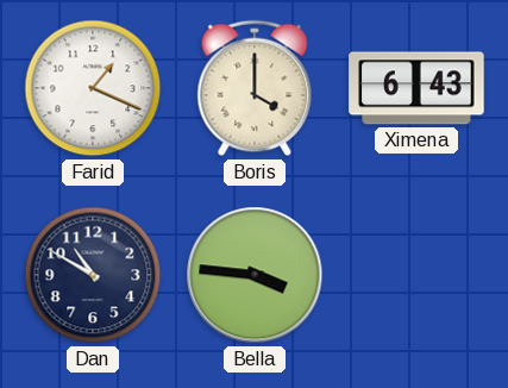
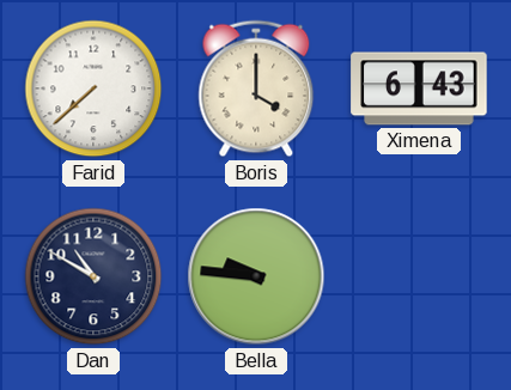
Farid: 1:19 -> 7:38
Bella: 3:46 -> 9:46
